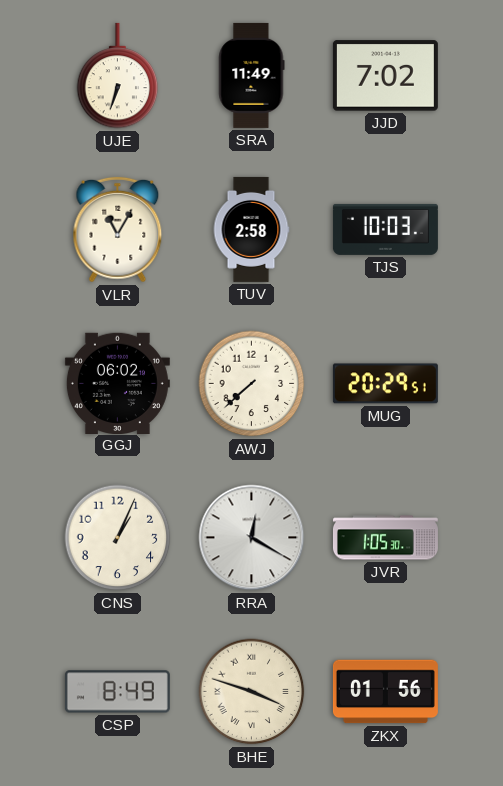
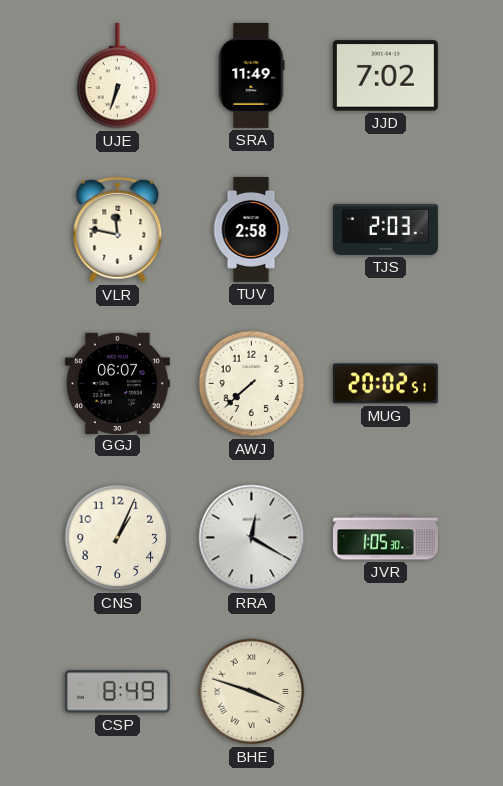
VLR: 11:05 -> 11:47
TJS: 10:03 -> 2:03
GGJ: 06:02 -> 06:07
MUG: 20:29 -> 20:02
ZKX: 01:56 -> none
